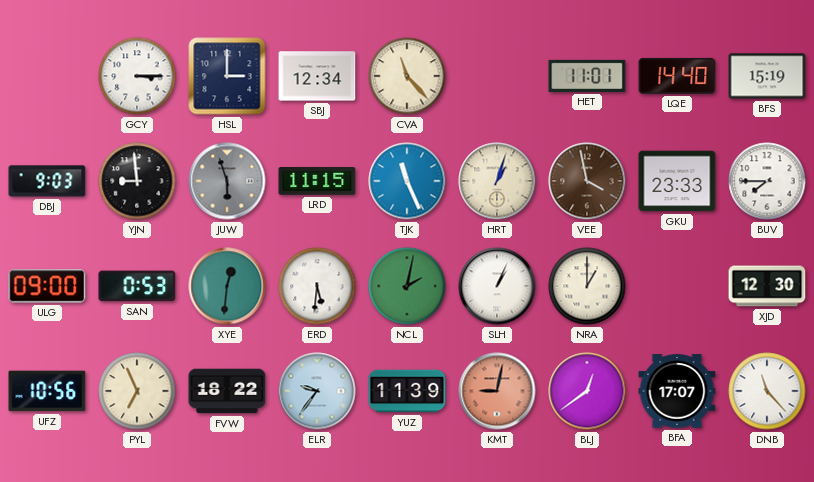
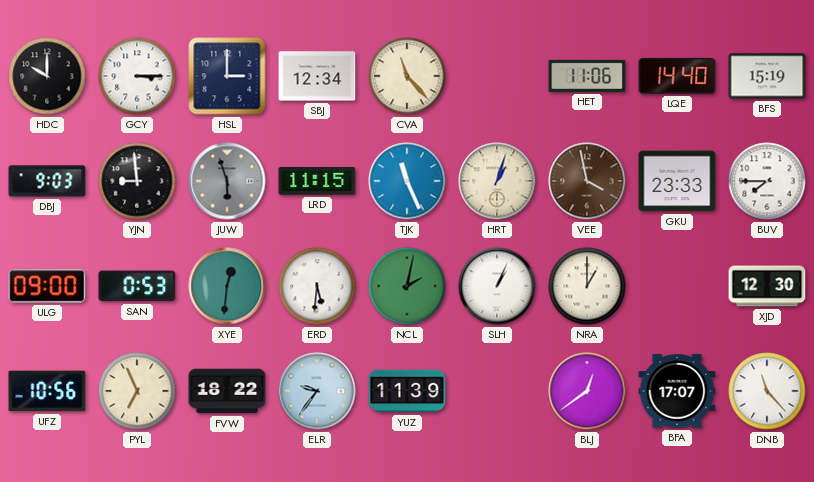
HDC: none -> 10:00
HET: 11:01 -> 11:06
KMT: 9:02 -> none
